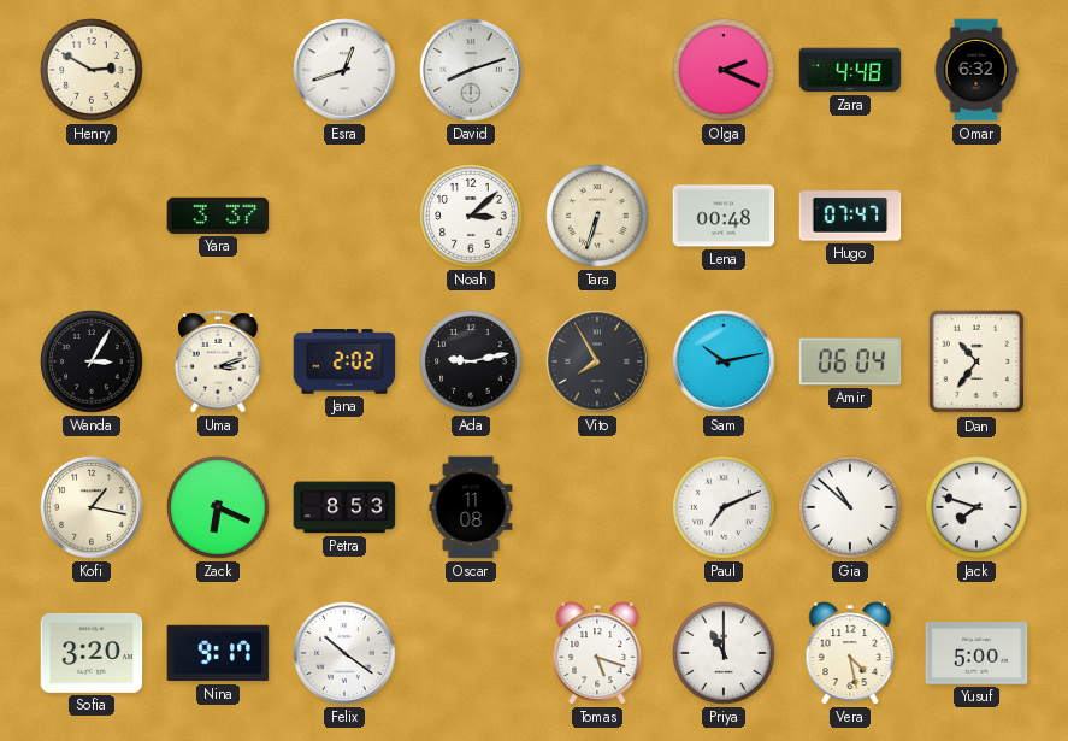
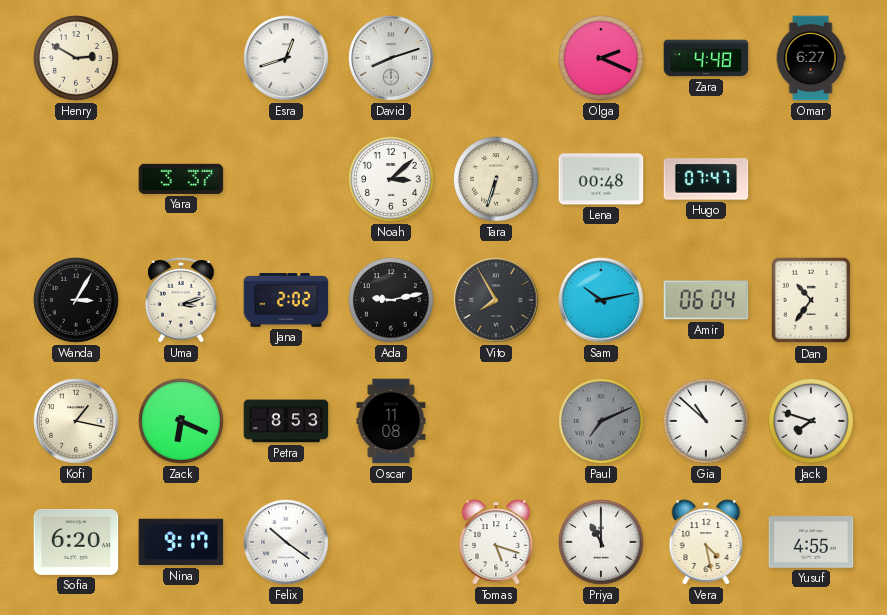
Omar: 6:32 -> 6:27
Paul dial: white -> grey
Sofia: 3:20 -> 6:20
Yusuf: 5:00 -> 4:55
